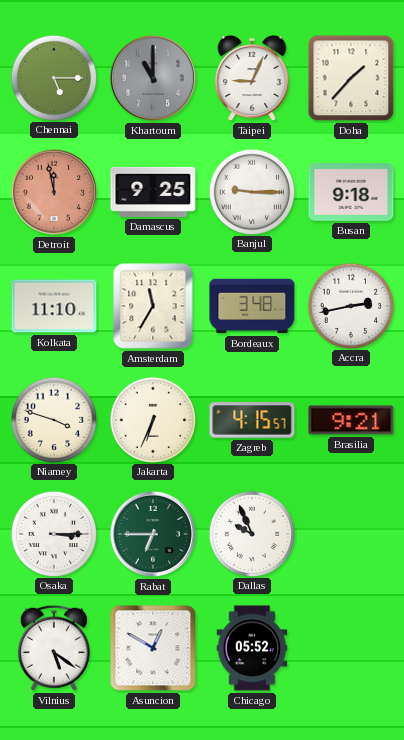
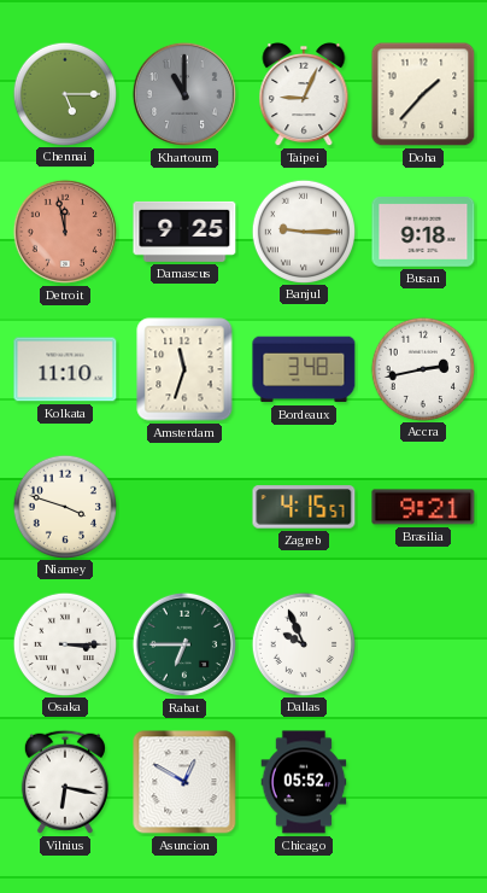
Amsterdam: 11:35 -> 11:33
Jakarta: 6:34 -> none
Vilnius: 5:21 -> 6:17
